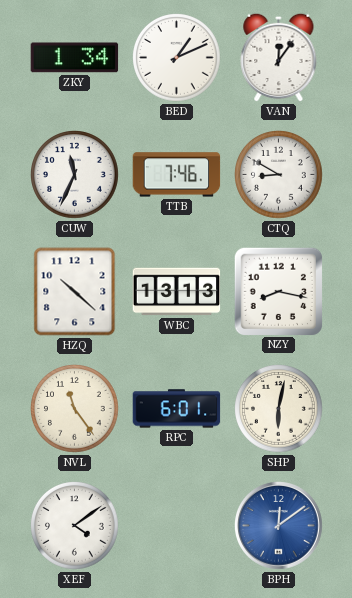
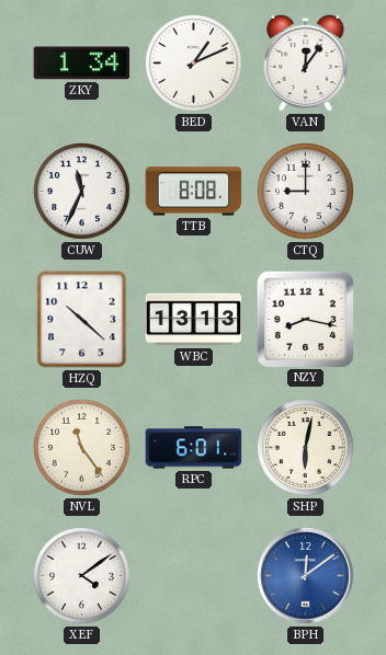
TTB: 7:46 -> 8:08
CTQ: 8:50 -> 9:00
